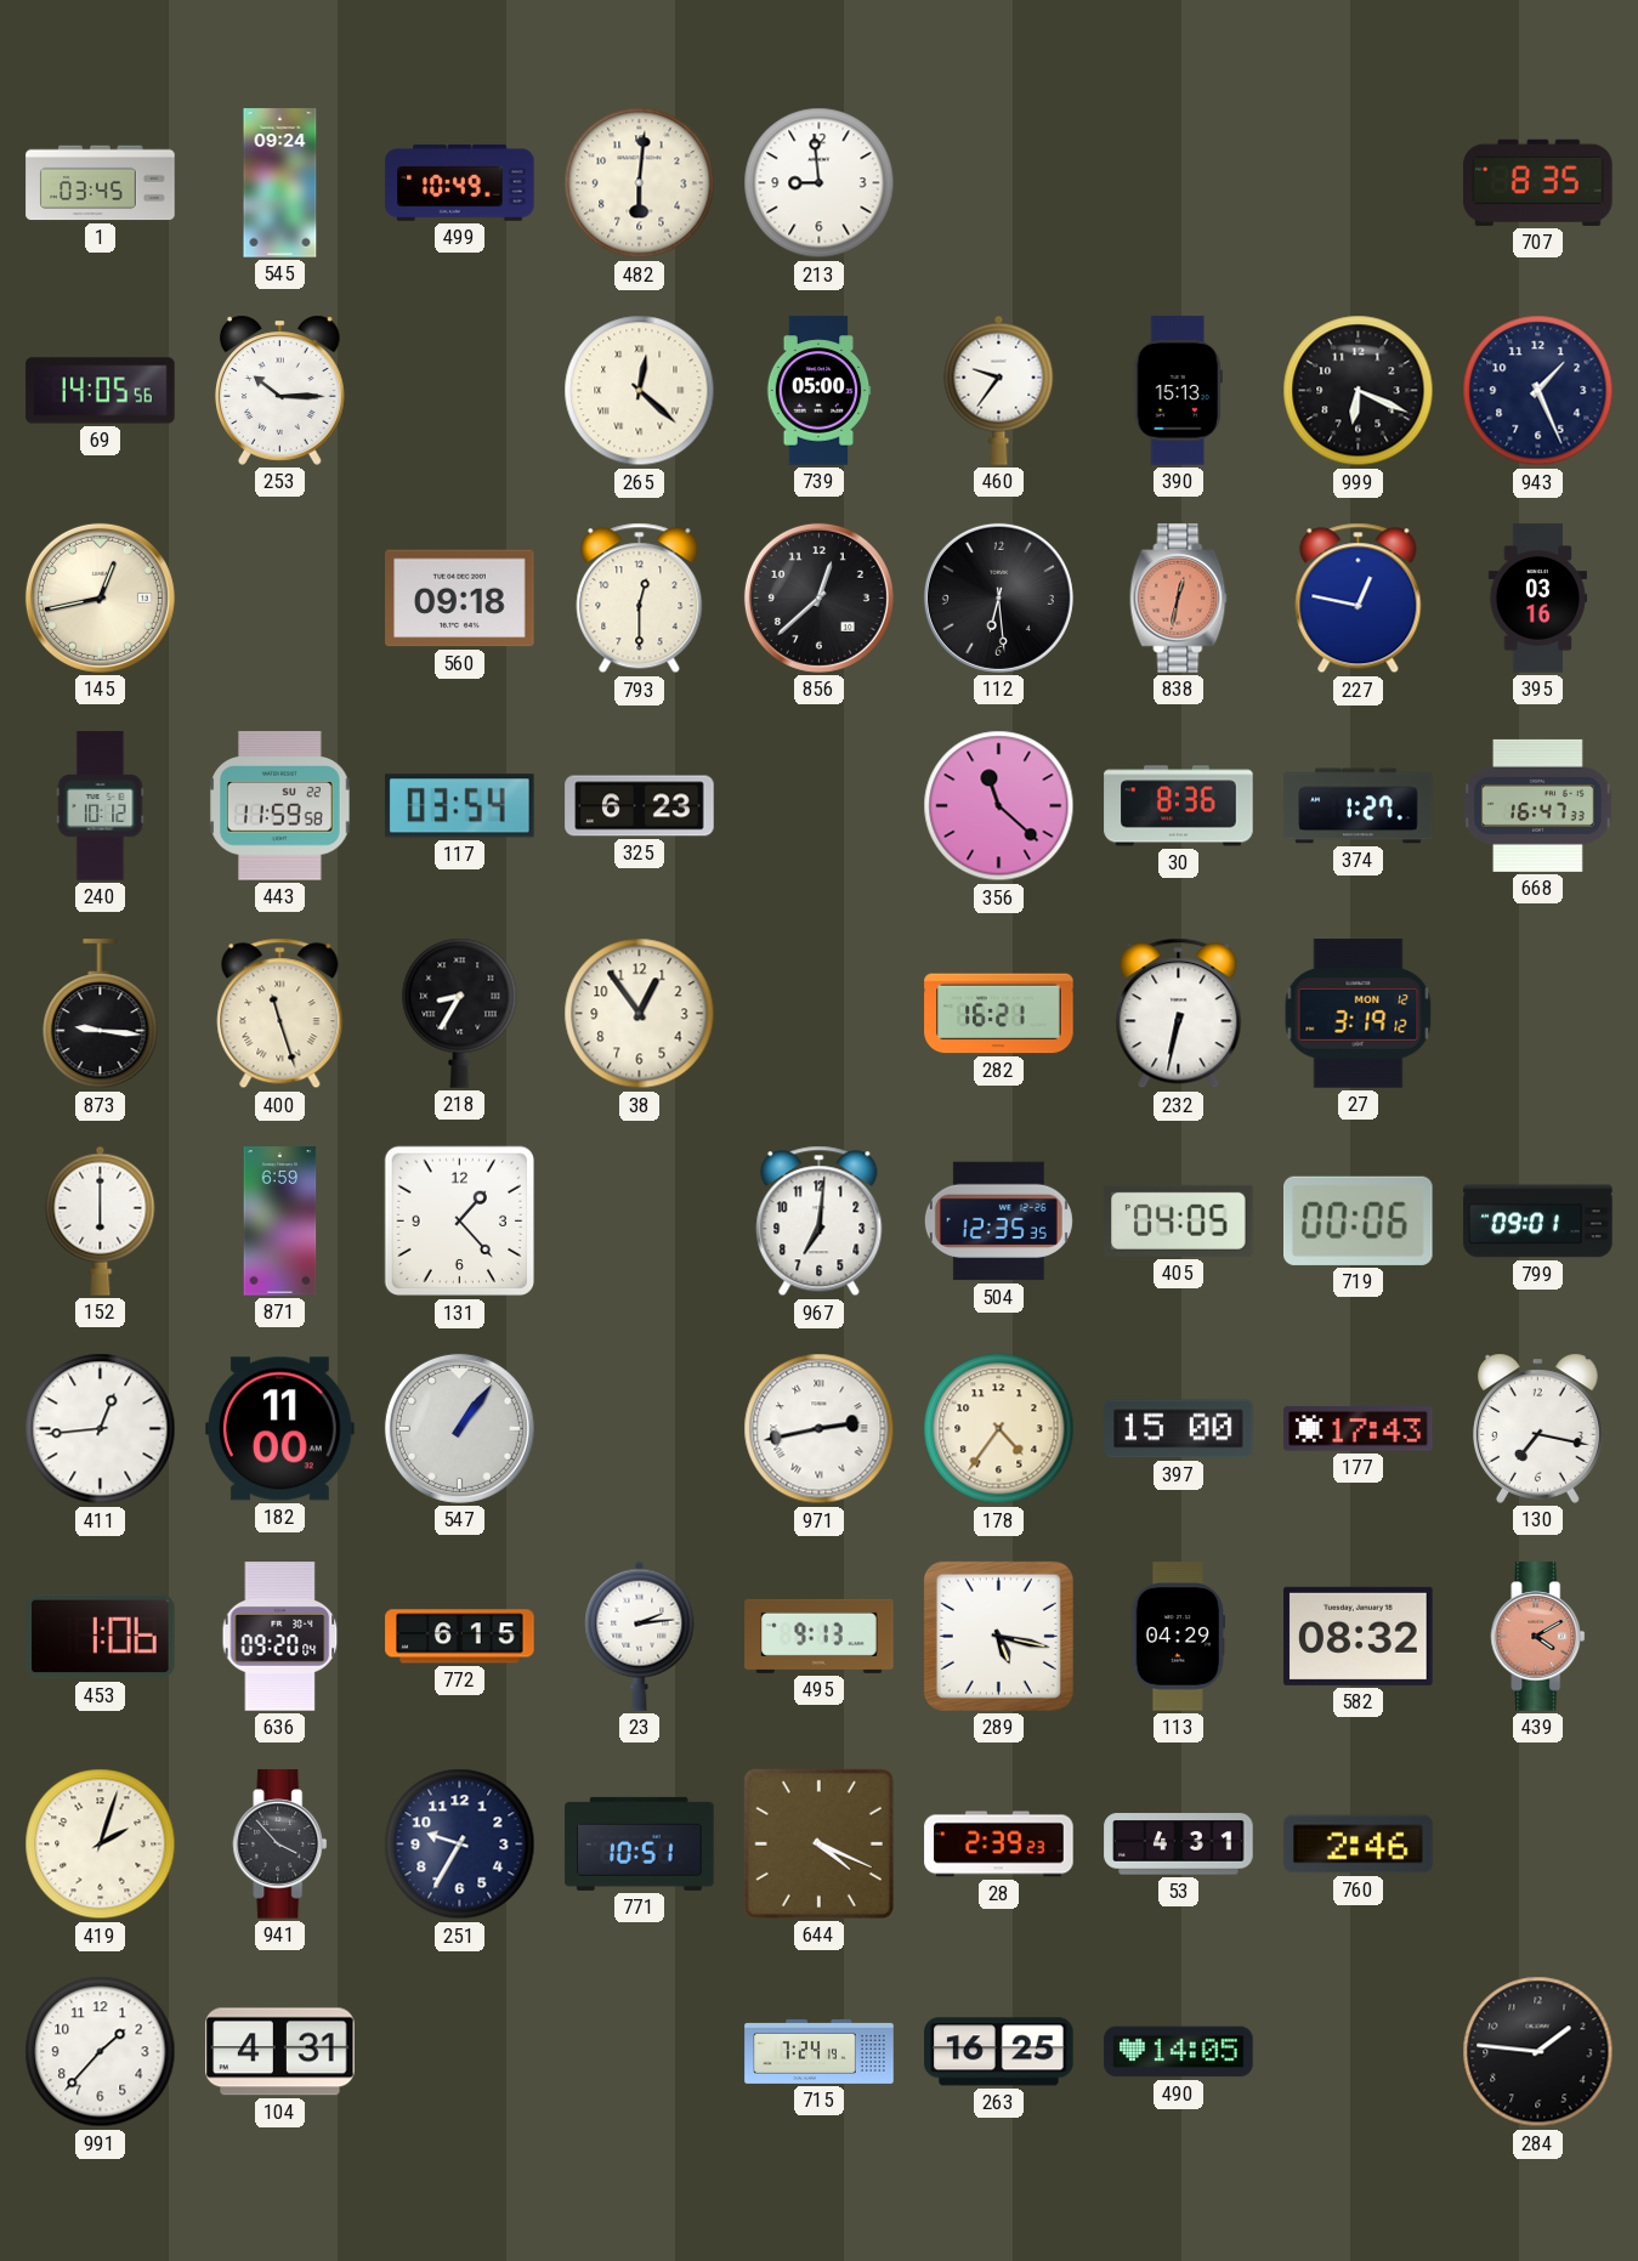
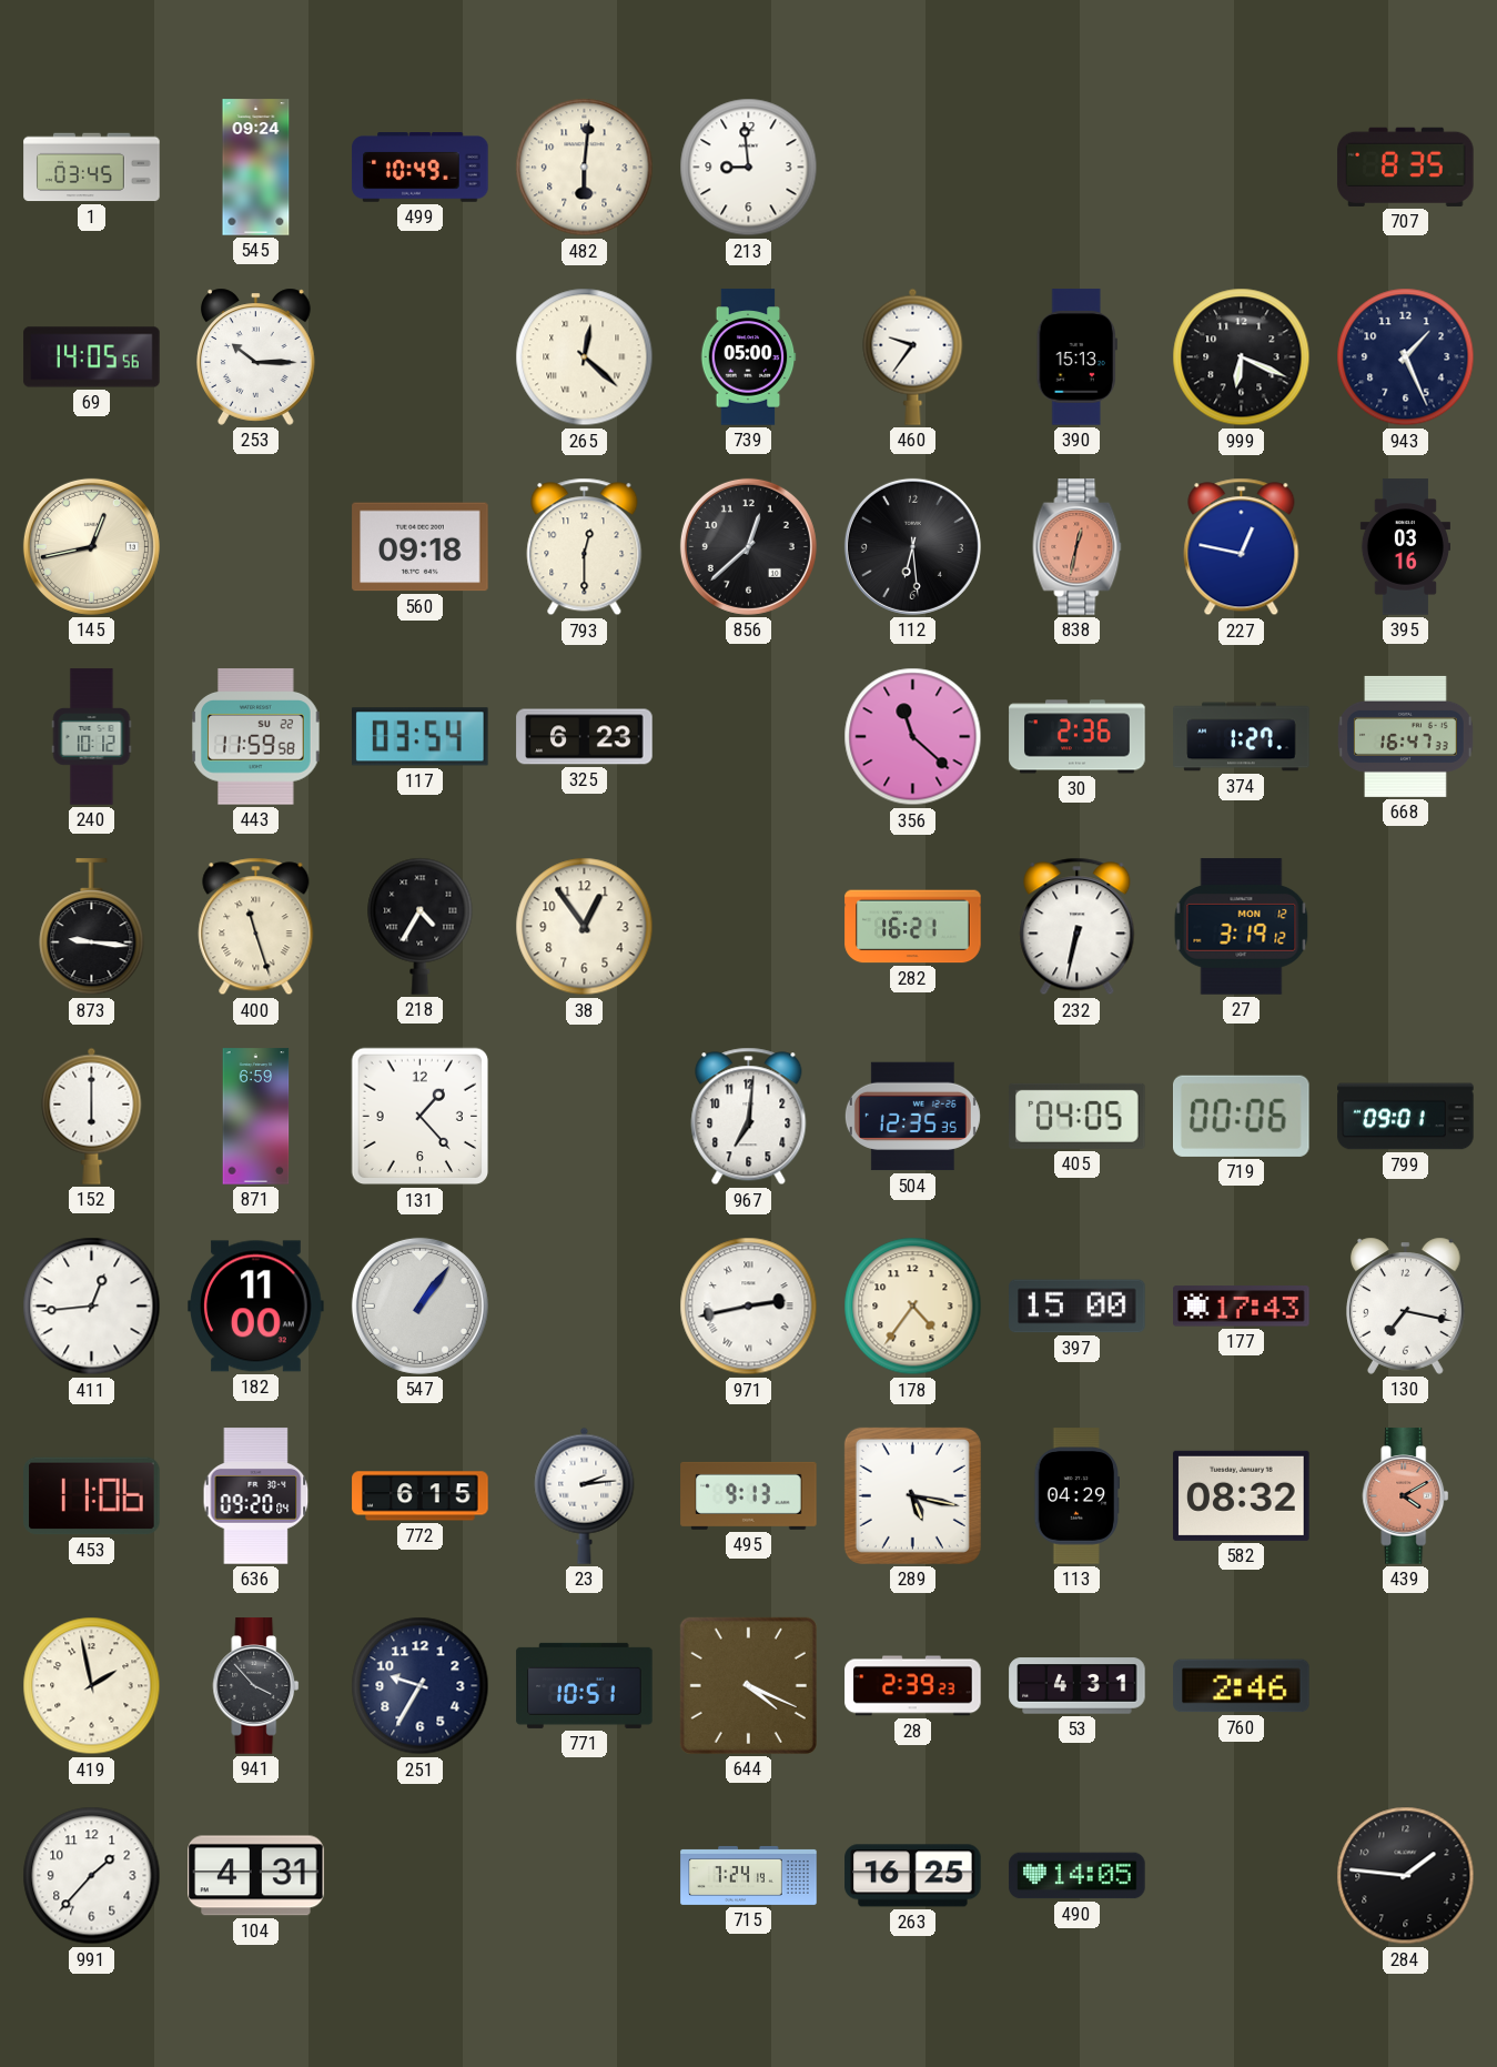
30: 8:36 -> 2:36
218: 8:35 -> 4:35
453: 1:06 -> 11:06
419: 2:03 -> 1:58
